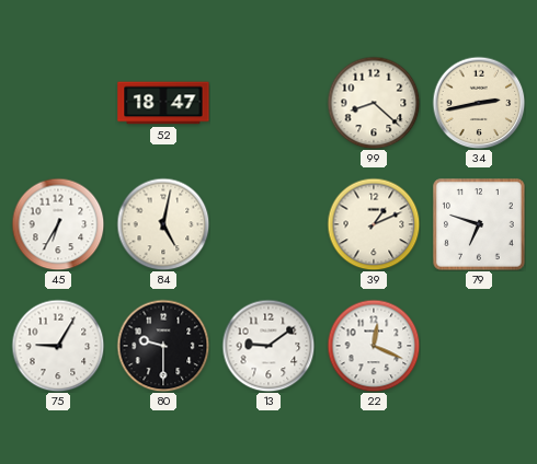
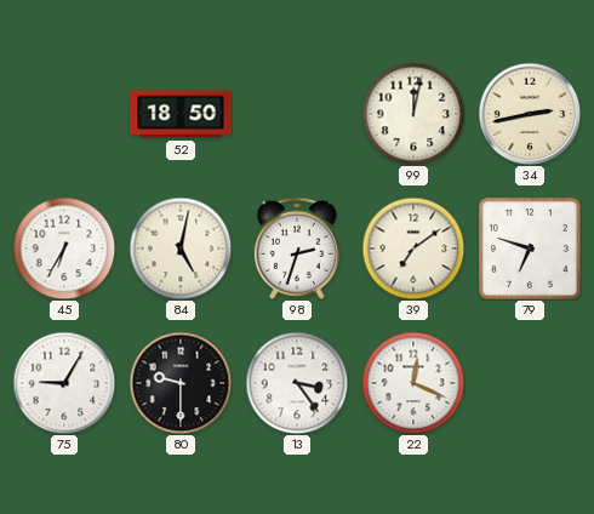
52: 18:47 -> 18:50
99: 8:22 -> 12:02
98: none -> 2:33
39: 1:11 -> 7:09
13: 9:09 -> 3:24
